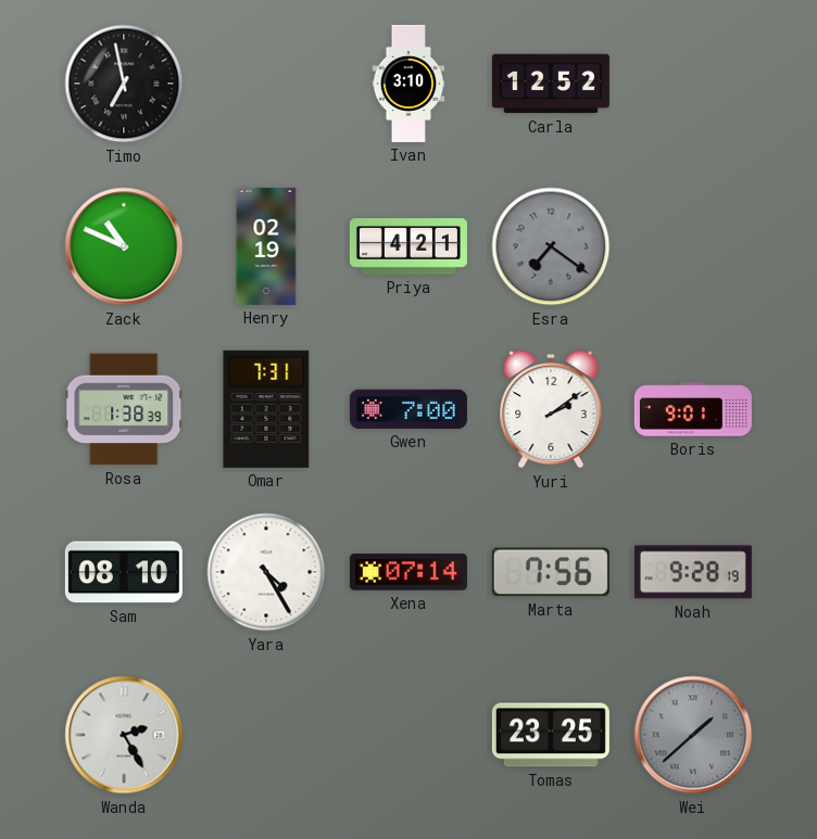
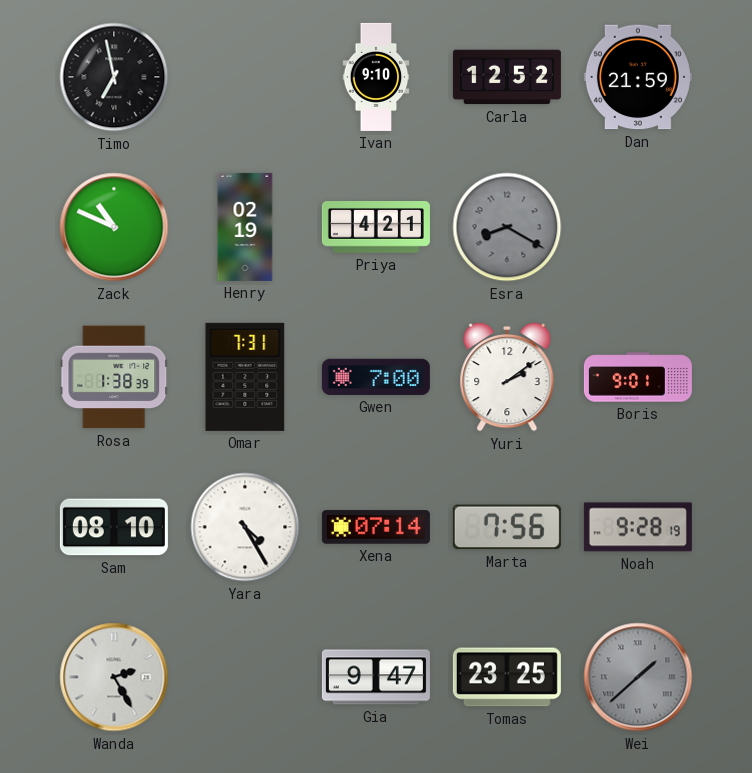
Ivan: 3:10 -> 9:10
Dan: none -> 21:59
Esra: 7:21 -> 8:20
Gia: none -> 9:47
